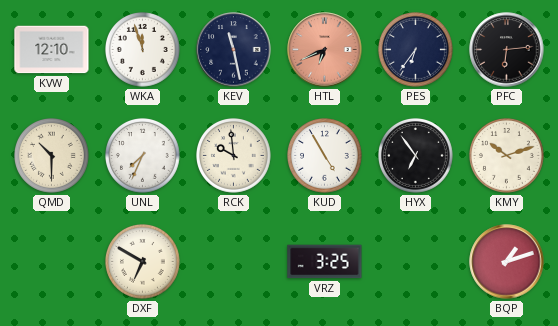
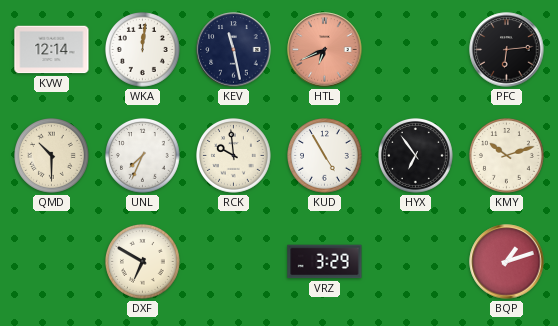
KVW: 12:10 -> 12:14
WKA: 11:57 -> 12:01
PES: 6:36 -> none
VRZ: 3:25 -> 3:29
